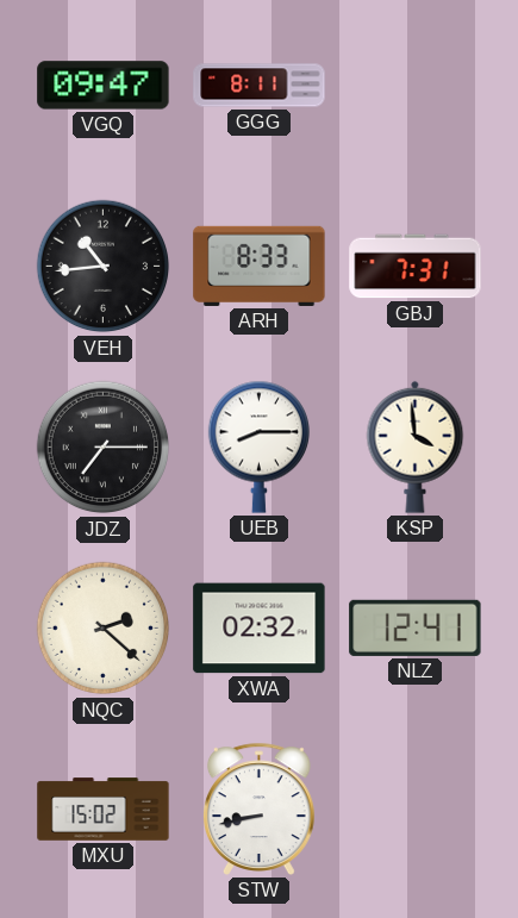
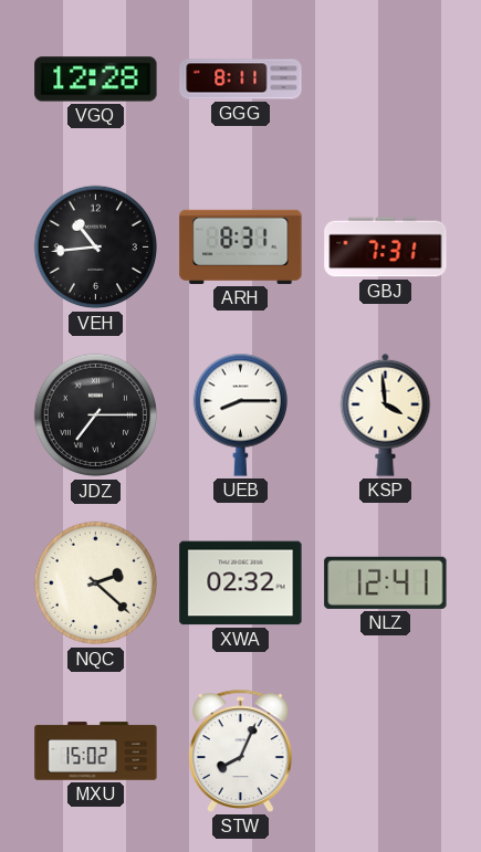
VGQ: 09:47 -> 12:28
ARH: 8:33 -> 8:31
STW: 8:43 -> 8:04
